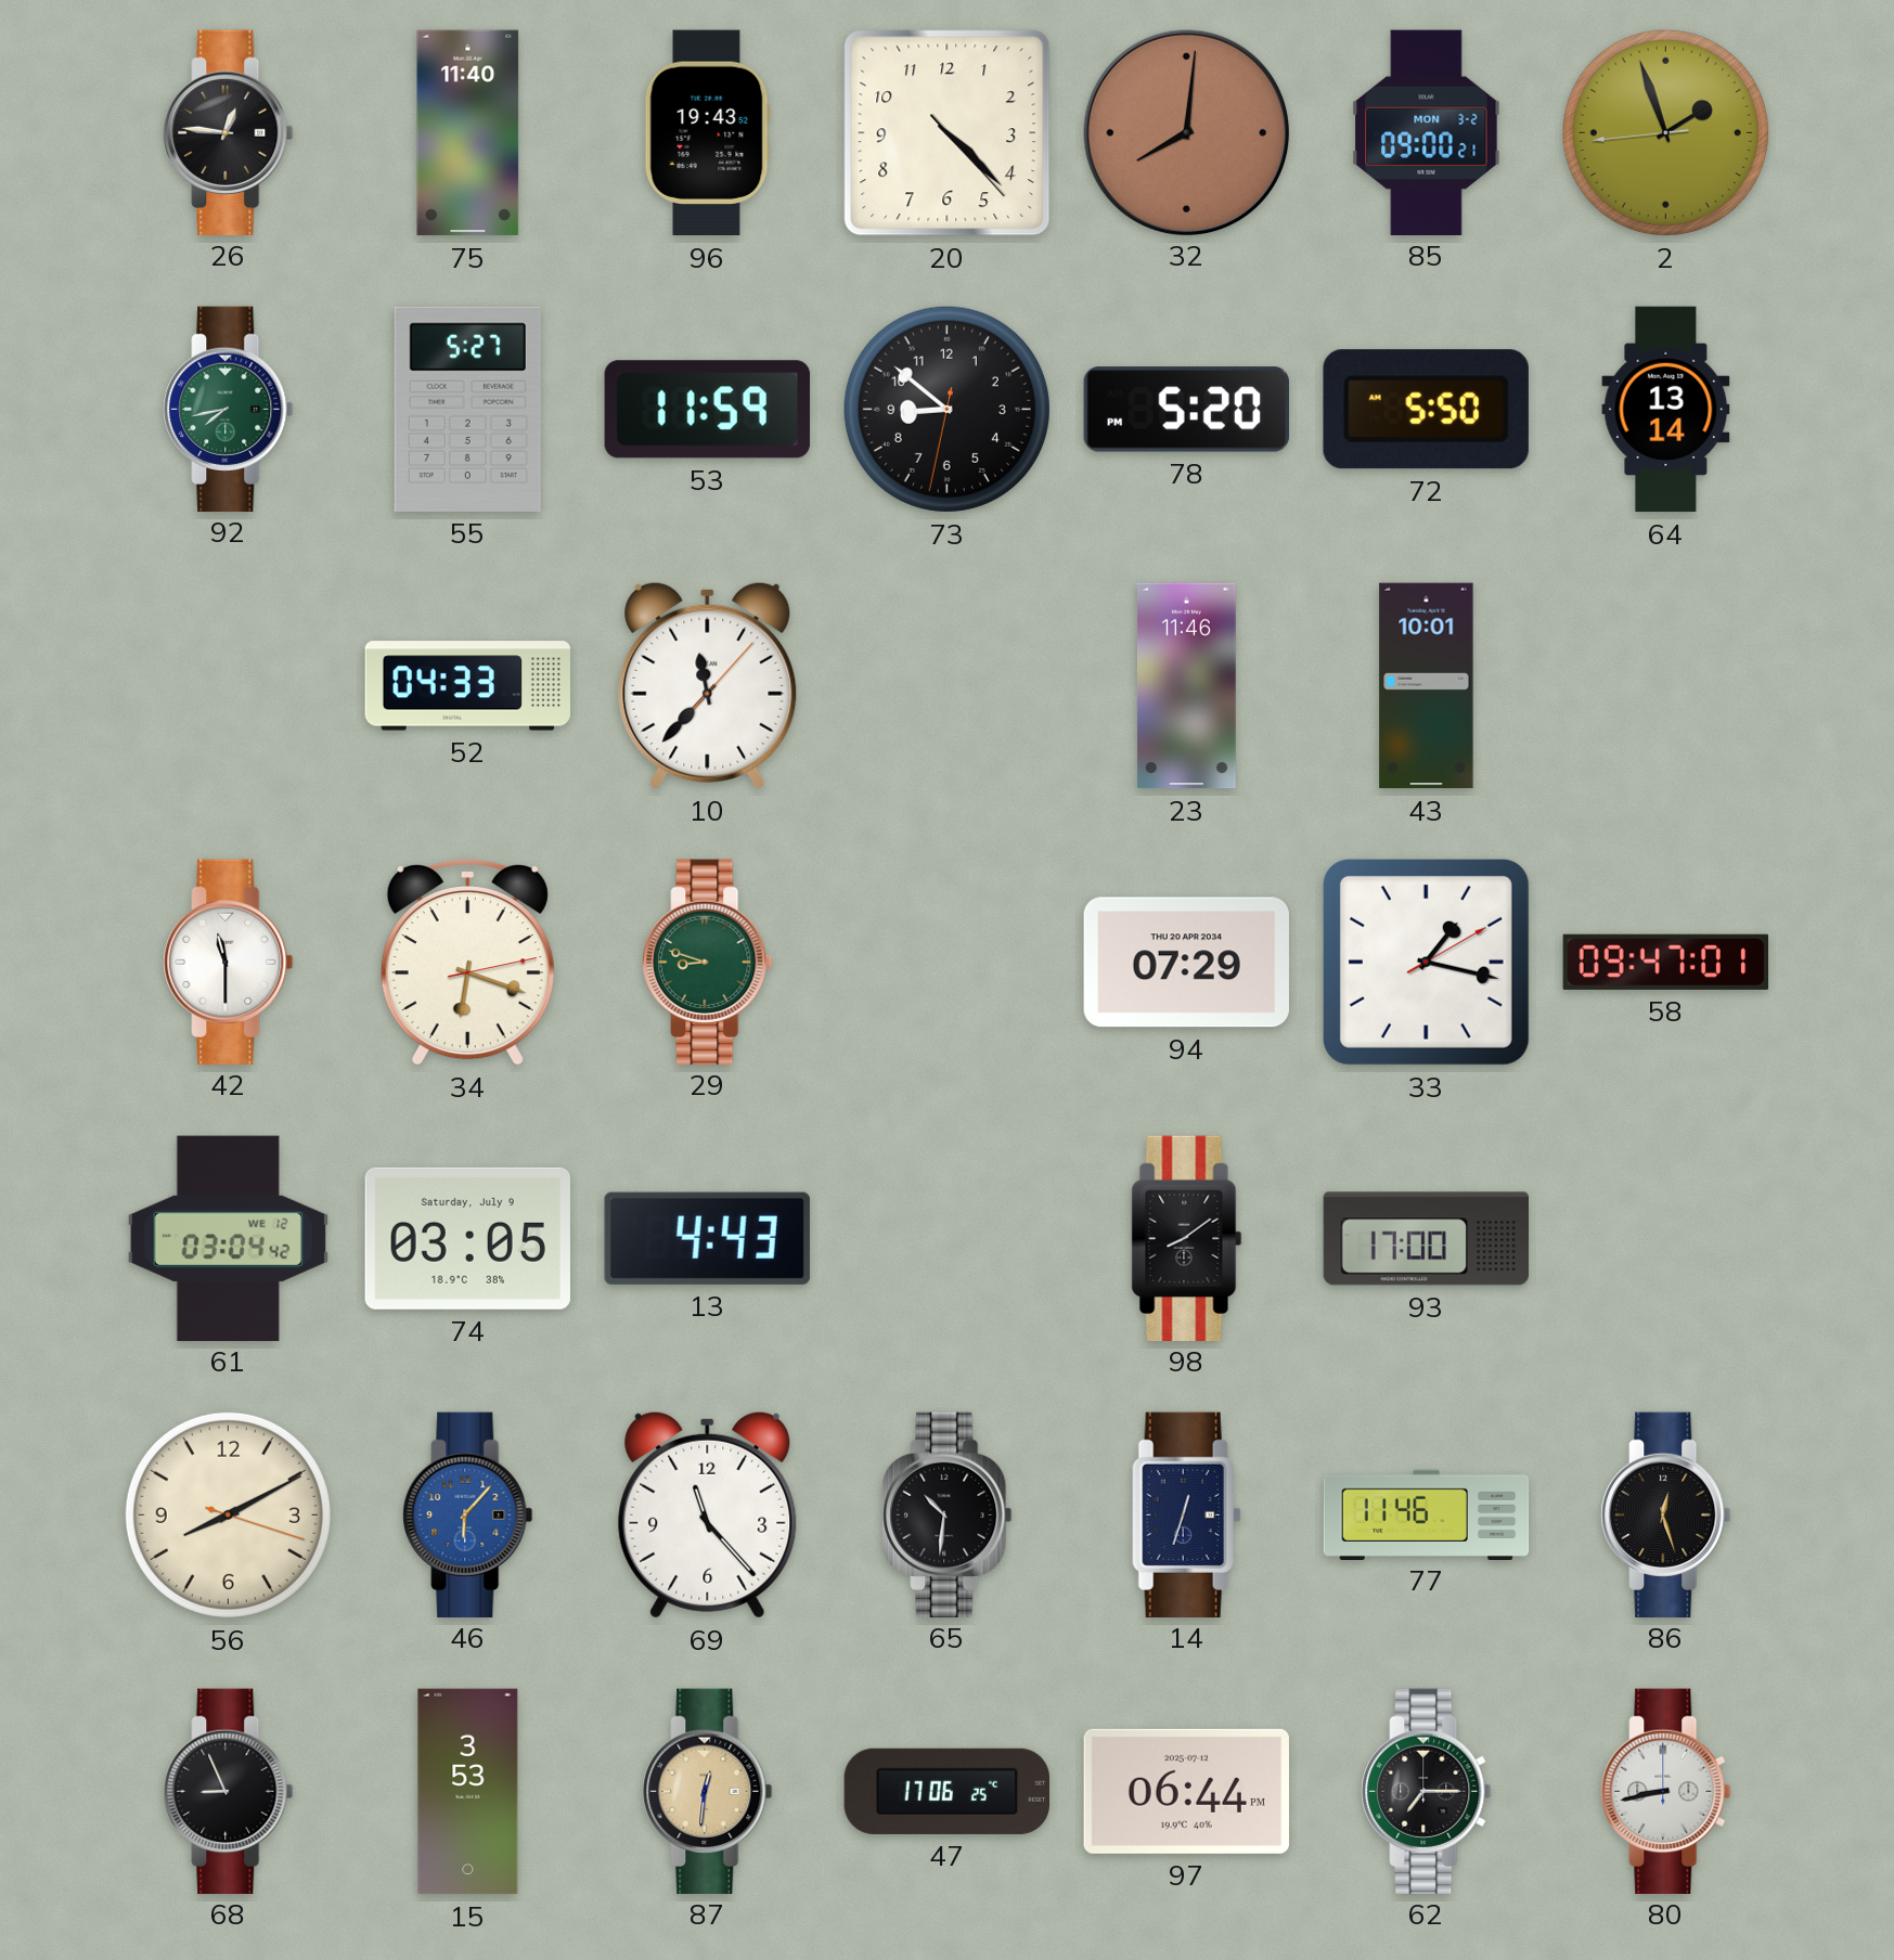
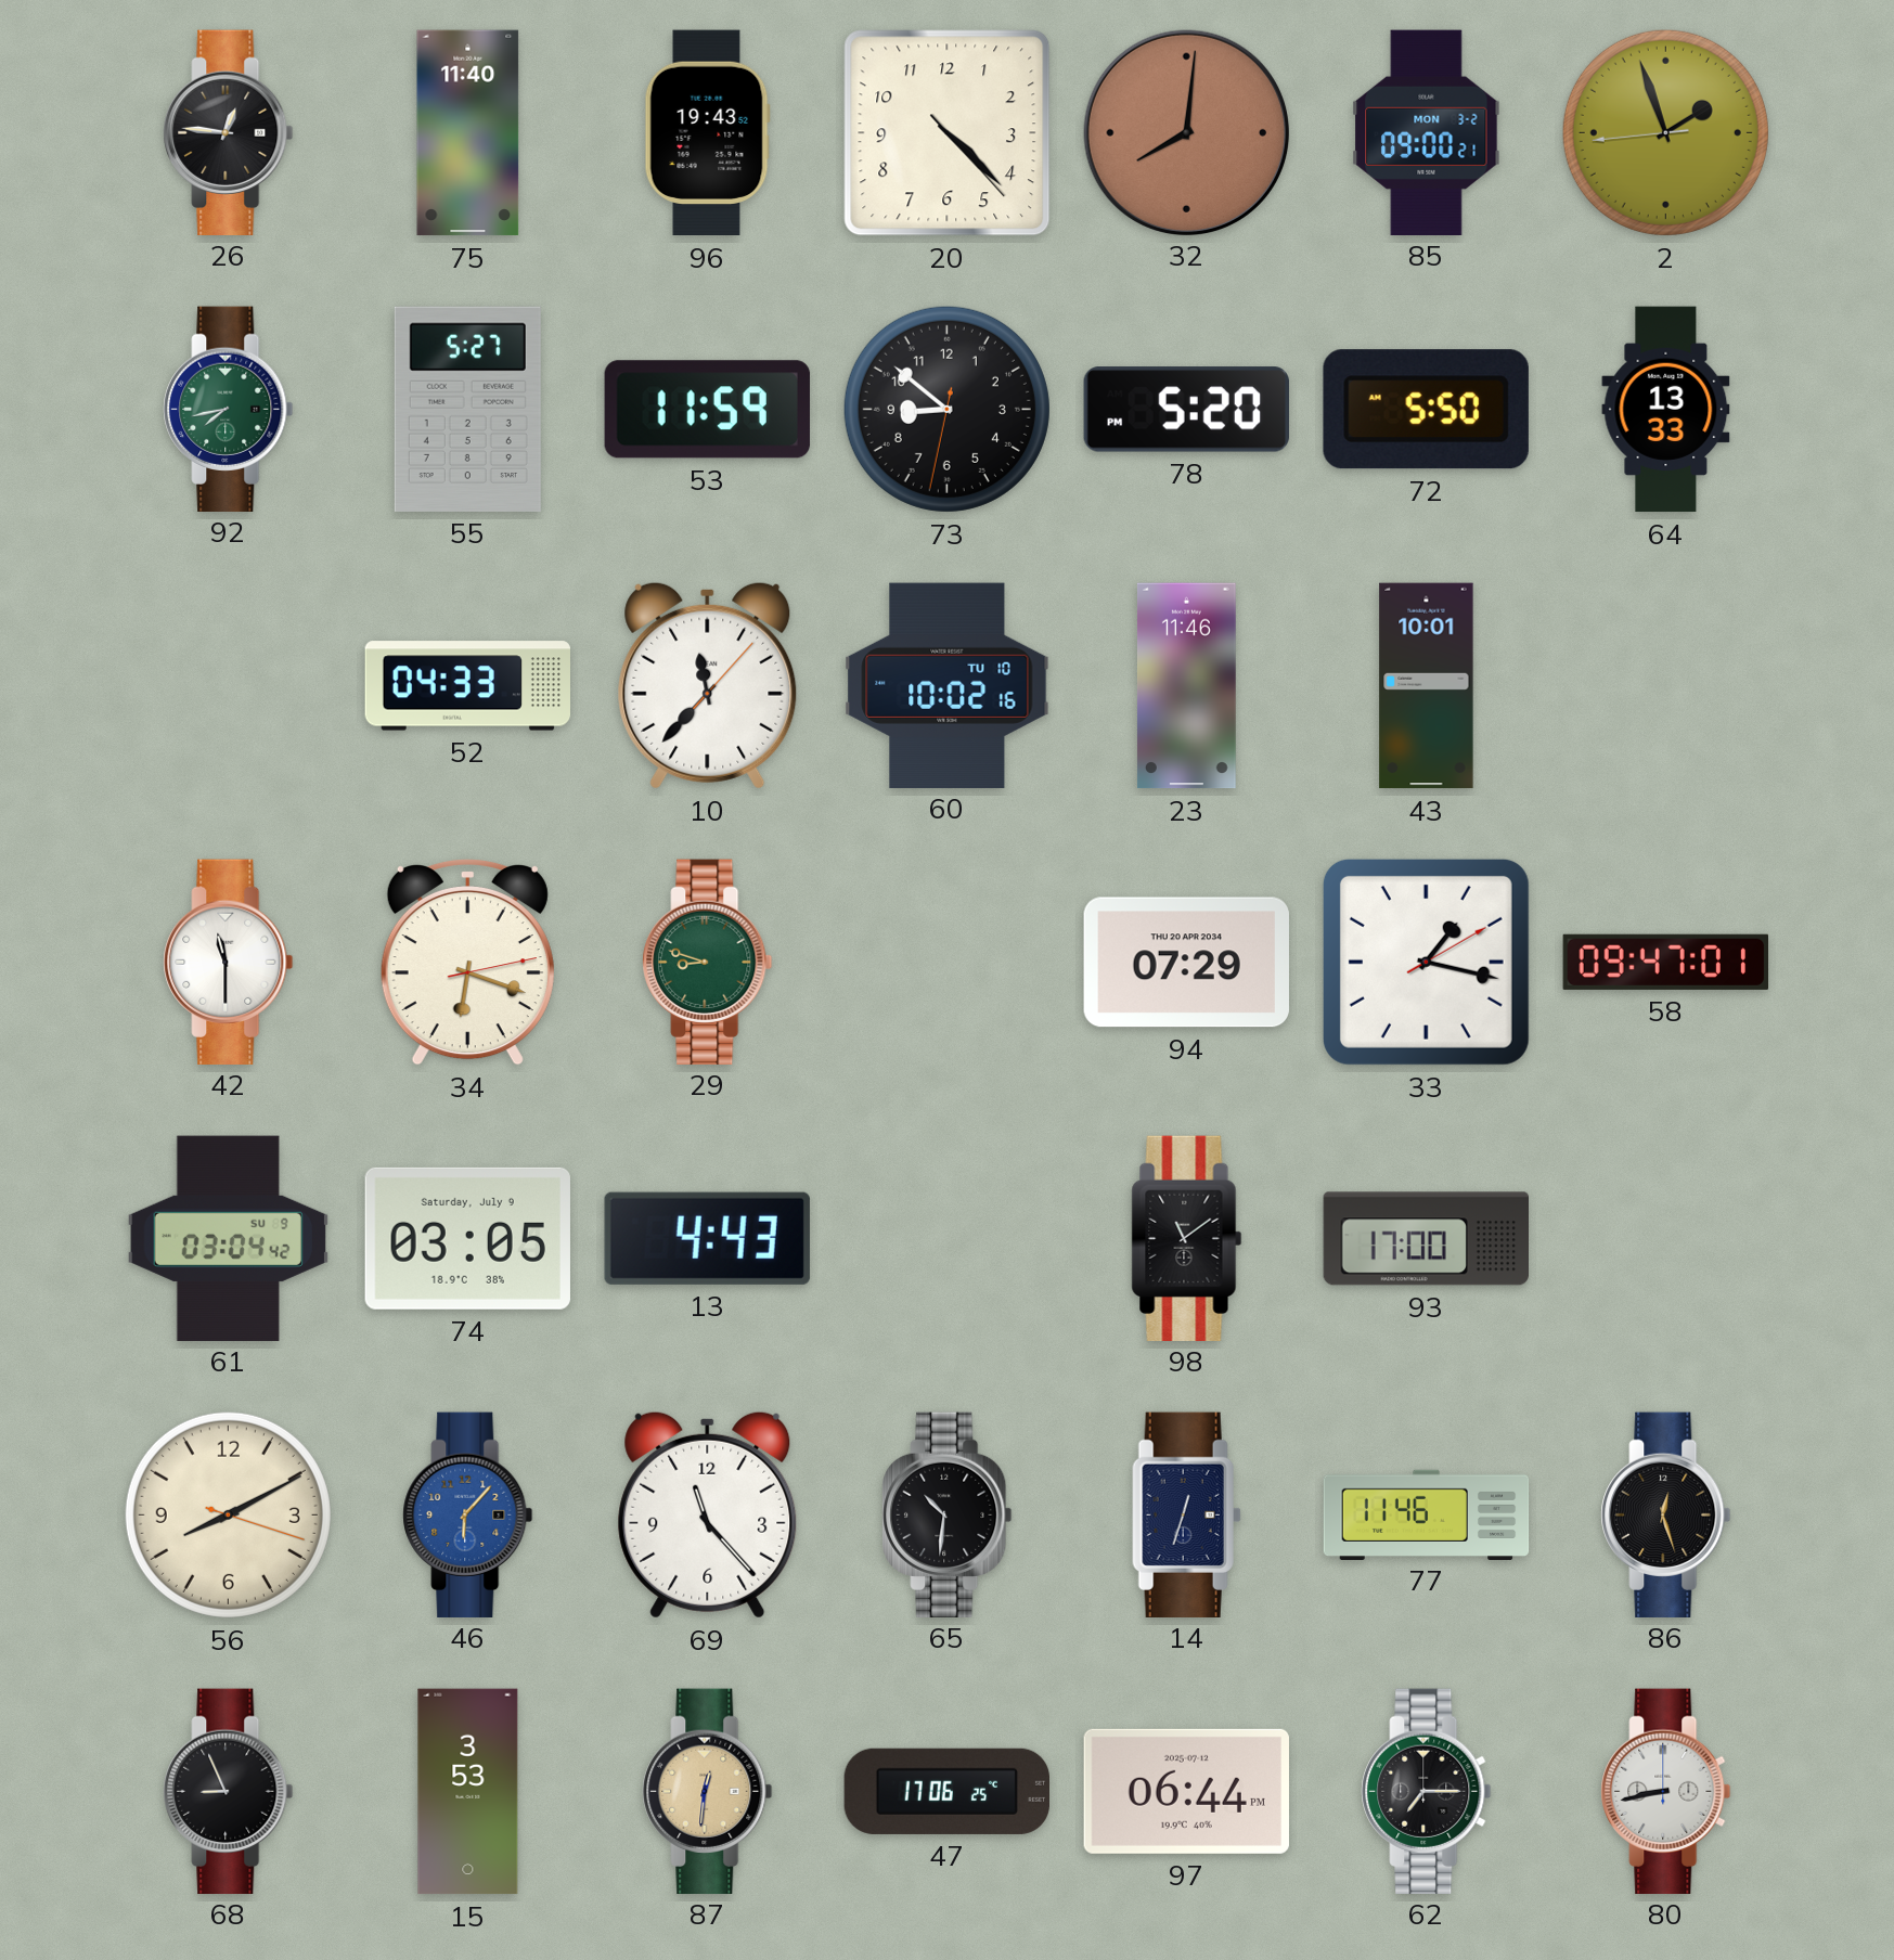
64: 13:14 -> 13:33
60: none -> 10:02
61 date: WE 12 -> SU 9
98: 8:09 -> 11:09
